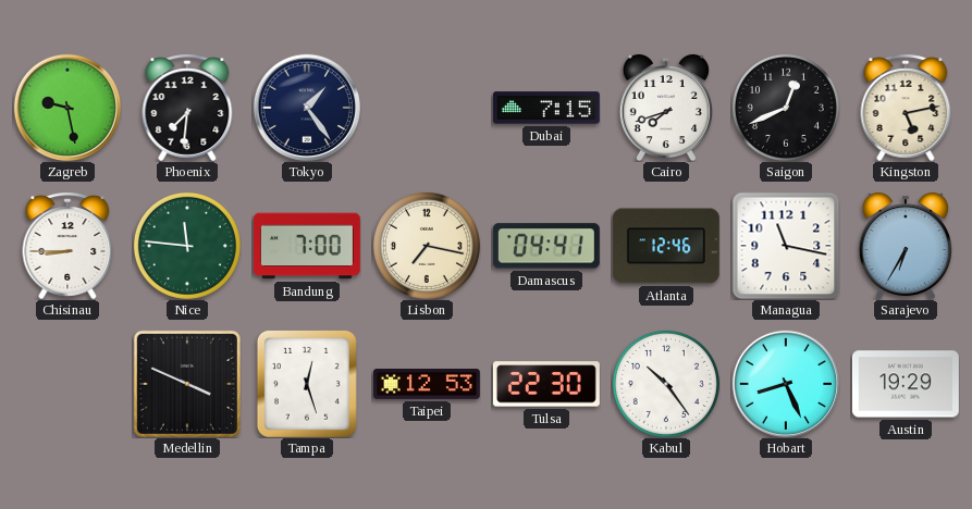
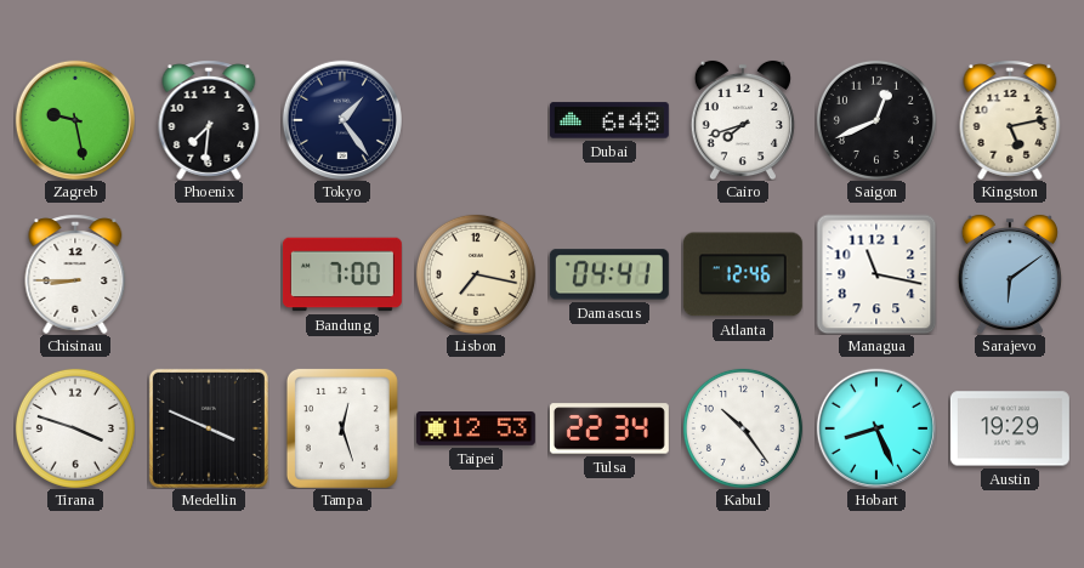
Dubai: 7:15 -> 6:48
Nice: 11:46 -> none
Sarajevo: 6:35 -> 6:09
Tirana: none -> 3:48
Tulsa: 22:30 -> 22:34
